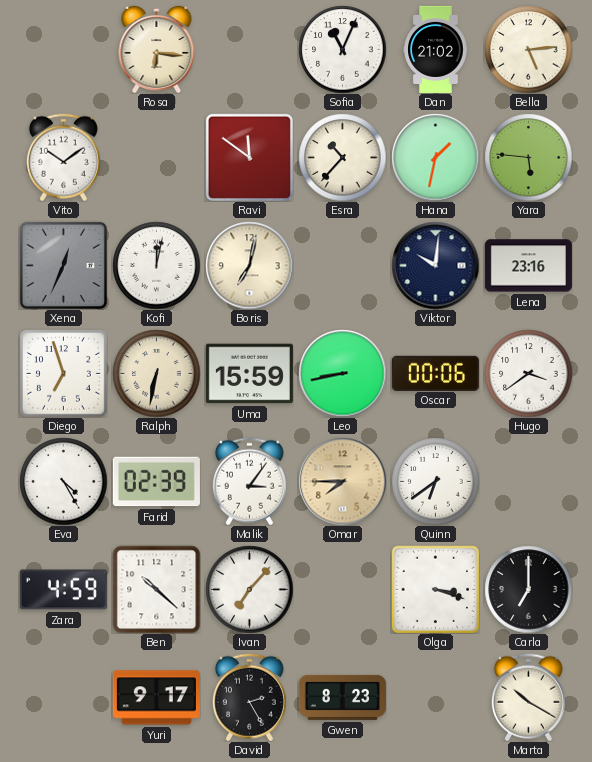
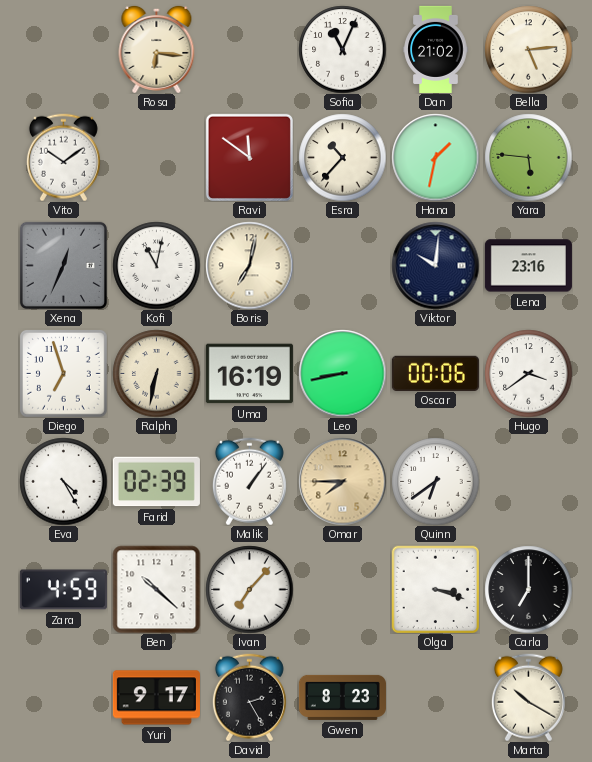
Kofi: 12:02 -> 11:02
Uma: 15:59 -> 16:19
Malik: 3:06 -> 1:06
